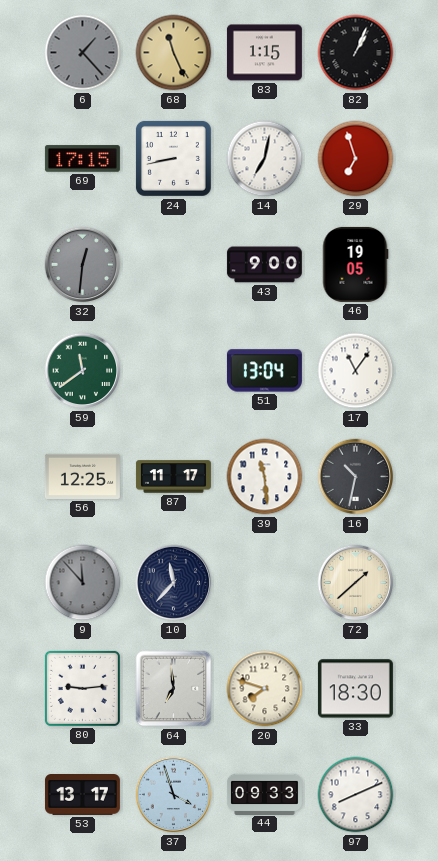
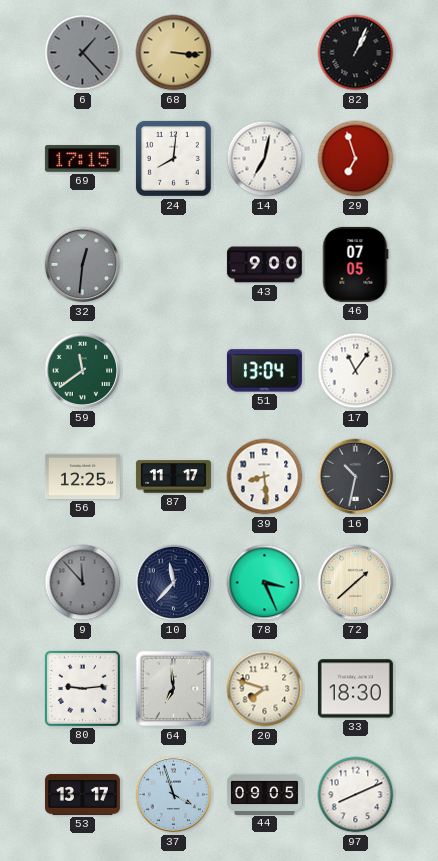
68: 11:26 -> 3:16
83: 1:15 -> none
24: 8:43 -> 8:01
46: 19:05 -> 07:05
39: 11:29 -> 8:29
78: none -> 3:26
44: 09:33 -> 09:05
